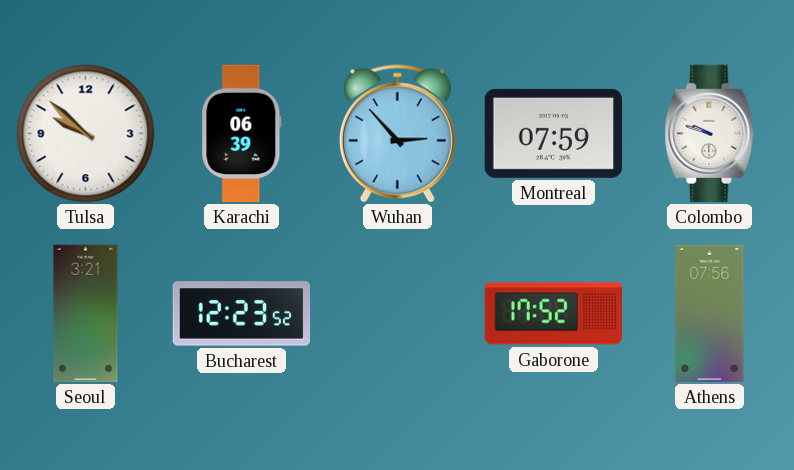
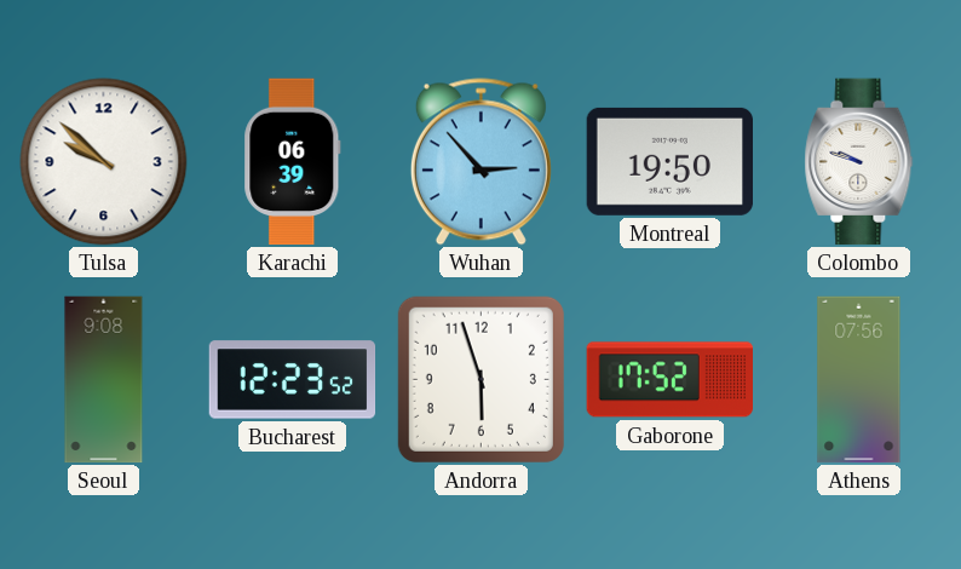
Montreal: 07:59 -> 19:50
Seoul: 3:21 -> 9:08
Andorra: none -> 5:57
